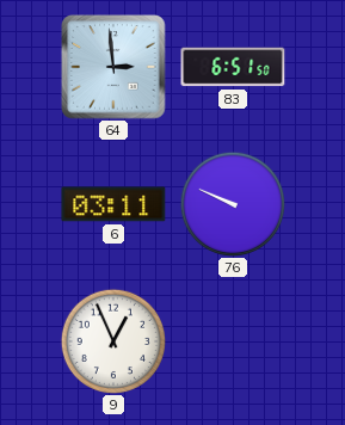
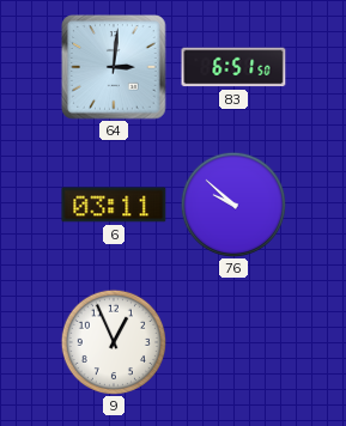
64: 2:59 -> 3:01
76: 9:49 -> 9:52
